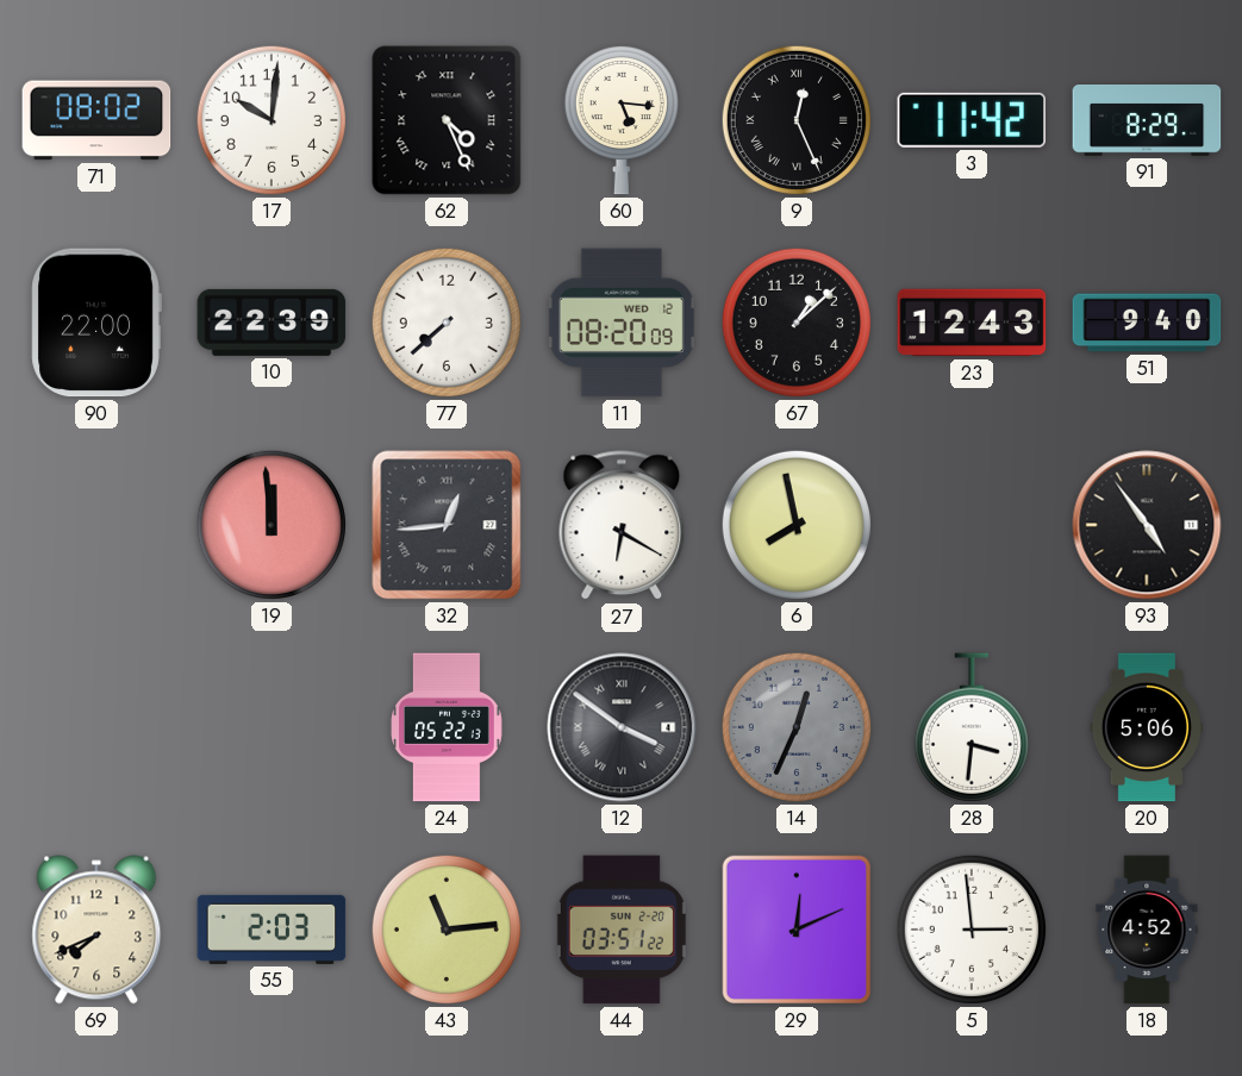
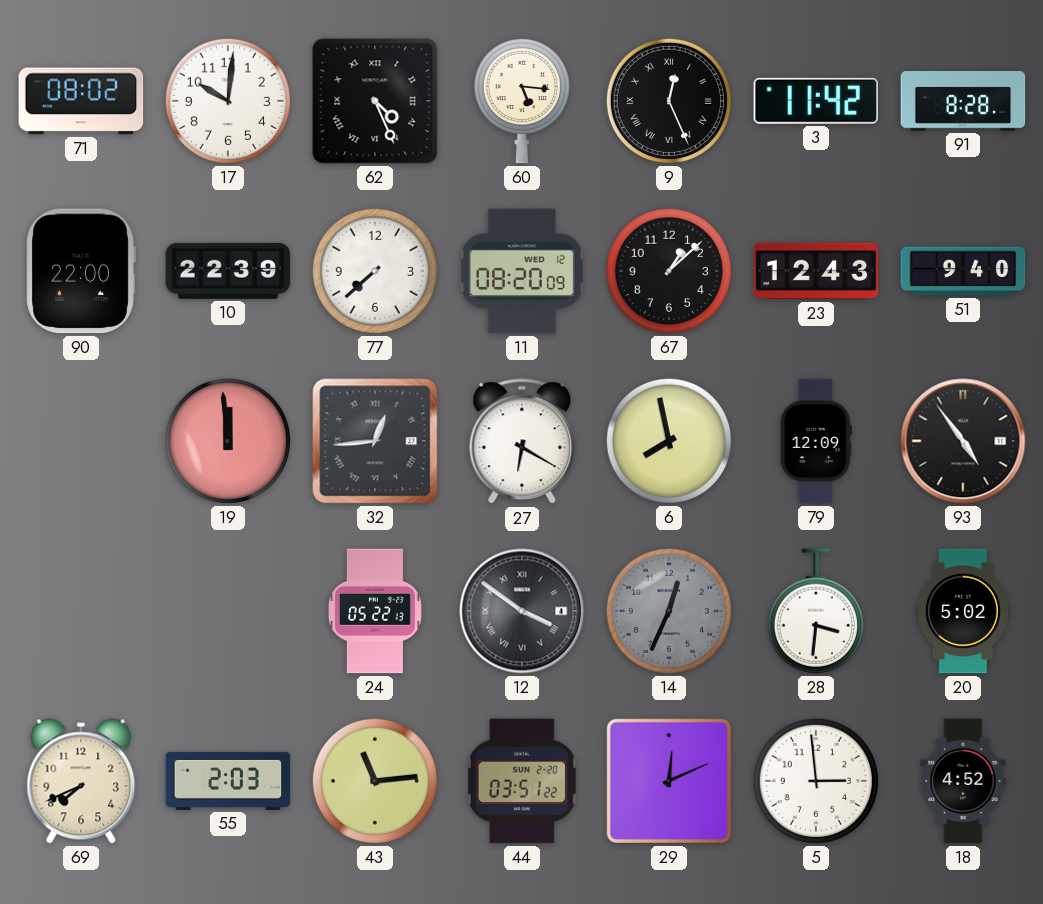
91: 8:29 -> 8:28
79: none -> 12:09
20: 5:06 -> 5:02
